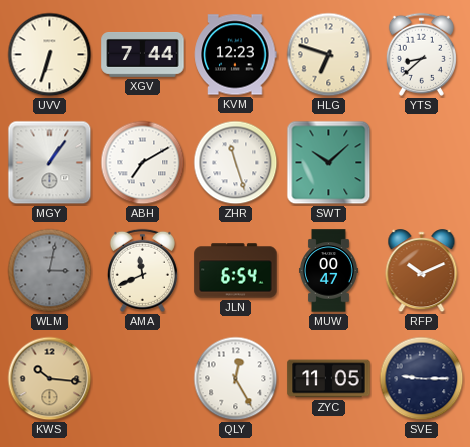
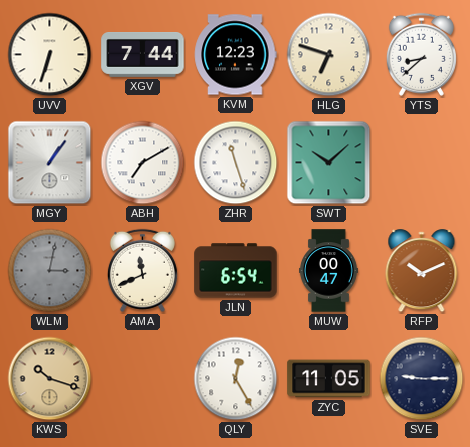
KWS: 10:16 -> 10:18
